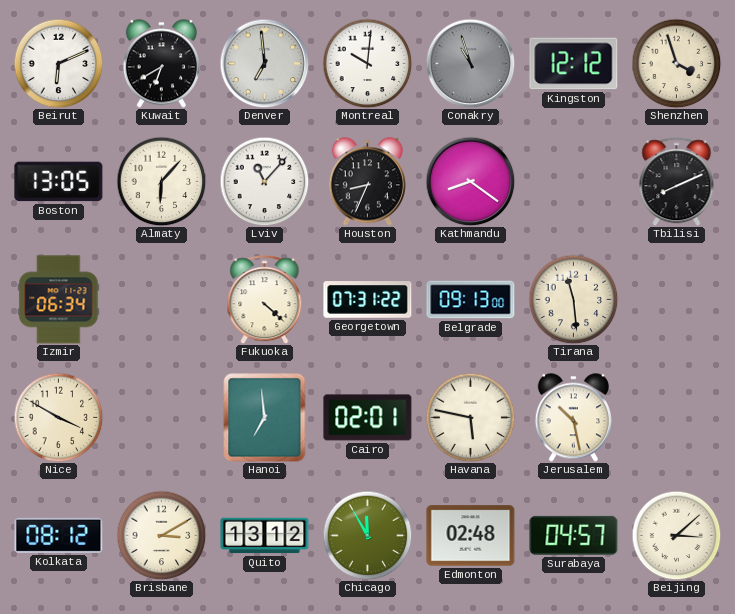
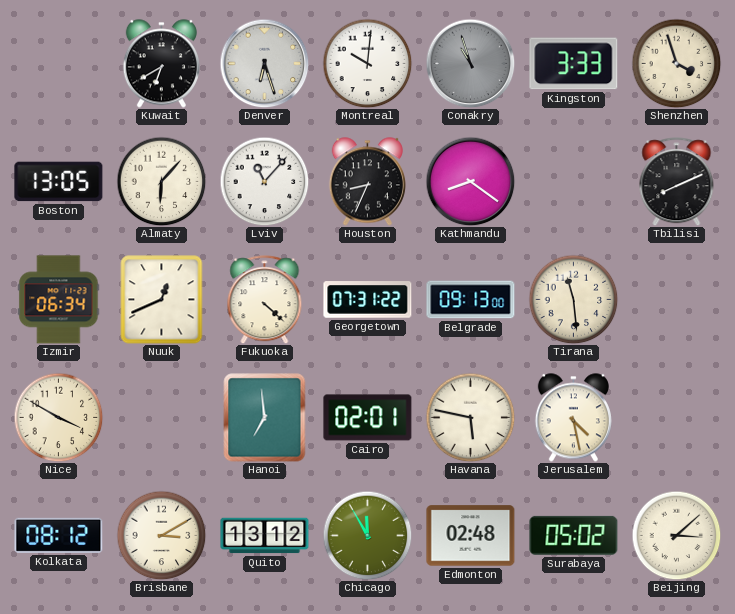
Beirut: 6:11 -> none
Denver: 6:59 -> 6:27
Kingston: 12:12 -> 3:33
Nuuk: none -> 12:41
Jerusalem: 10:28 -> 4:28
Surabaya: 04:57 -> 05:02
